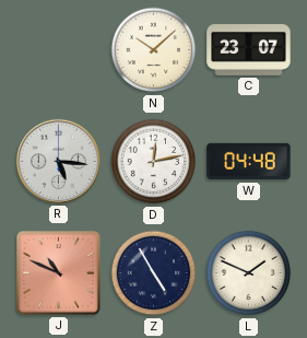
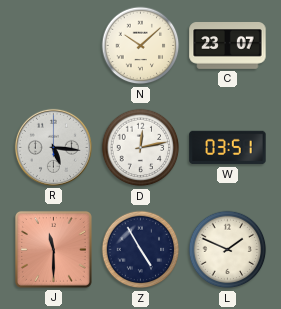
W: 04:48 -> 03:51
J: 10:49 -> 11:30
